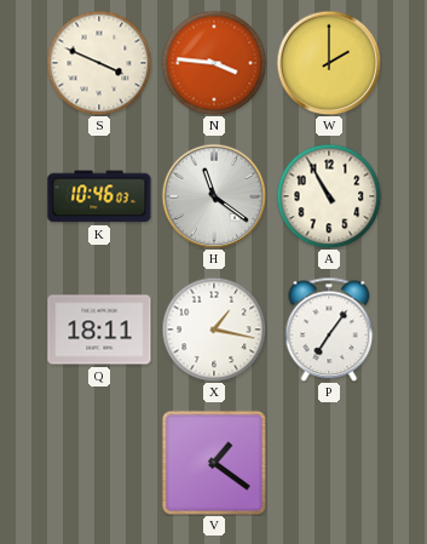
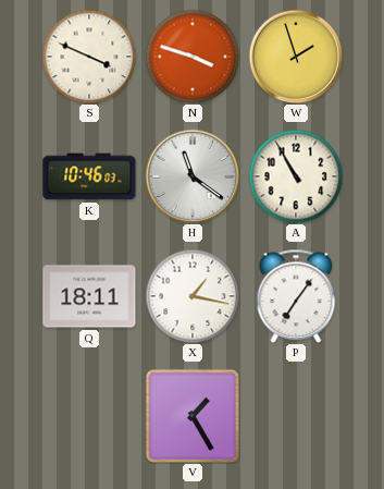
N: 3:46 -> 3:48
W: 2:00 -> 1:57
V: 1:21 -> 1:25
